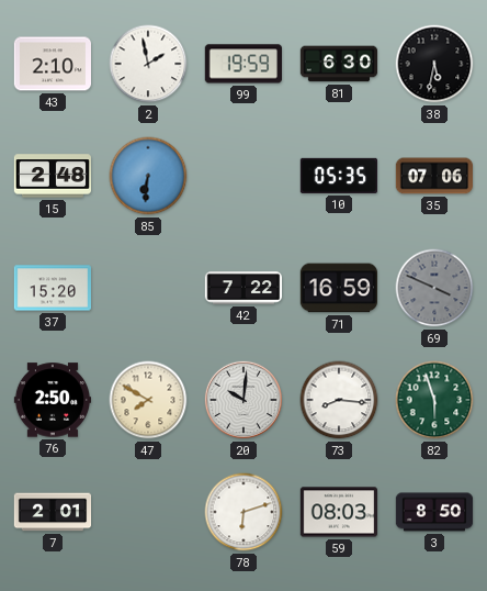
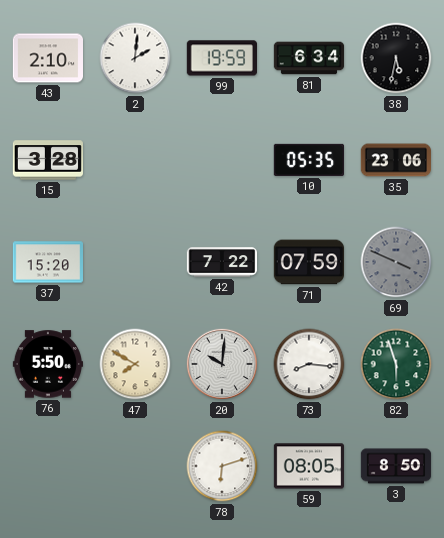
2: 1:58 -> 2:01
81: 6:30 -> 6:34
15: 2:48 -> 3:28
85: 6:31 -> none
35: 07:06 -> 23:06
71: 16:59 -> 07:59
76: 2:50 -> 5:50
7: 2:01 -> none
59: 08:03 -> 08:05
